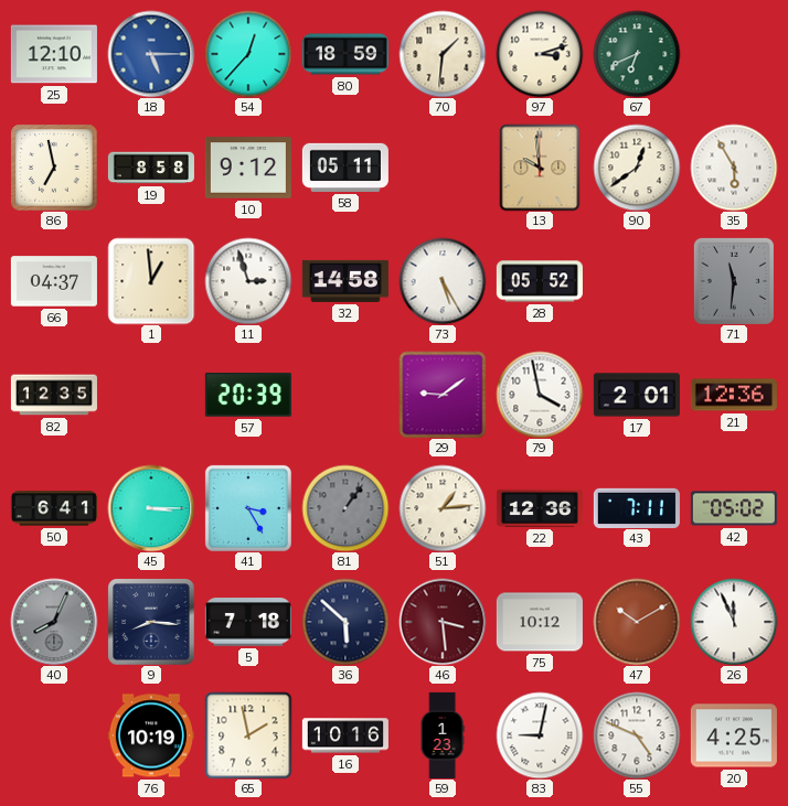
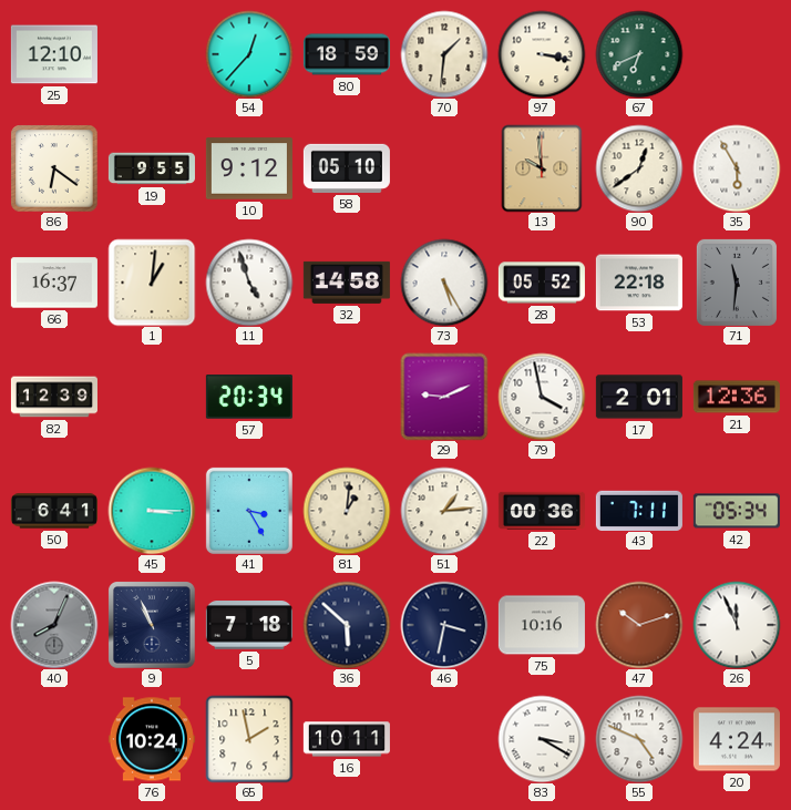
18: 5:15 -> none
97: 3:12 -> 3:17
86: 6:58 -> 6:21
19: 8:58 -> 9:55
58: 05:11 -> 05:10
66: 04:37 -> 16:37
1: 12:59 -> 1:01
11: 2:57 -> 4:57
53: none -> 22:18
82: 12:35 -> 12:39
57: 20:39 -> 20:34
29: 9:09 -> 9:11
81: 1:06 -> 1:01
81 dial: grey -> cream
22: 12:36 -> 00:36
42: 05:02 -> 05:34
9: 8:16 -> 10:56
46: 3:29 -> 3:32
46 dial: burgundy -> navy
75: 10:12 -> 10:16
47: 10:10 -> 10:12
76: 10:19 -> 10:24
16: 10:16 -> 10:11
59: 1:23 -> none
83: 9:02 -> 3:20
20: 4:25 -> 4:24
